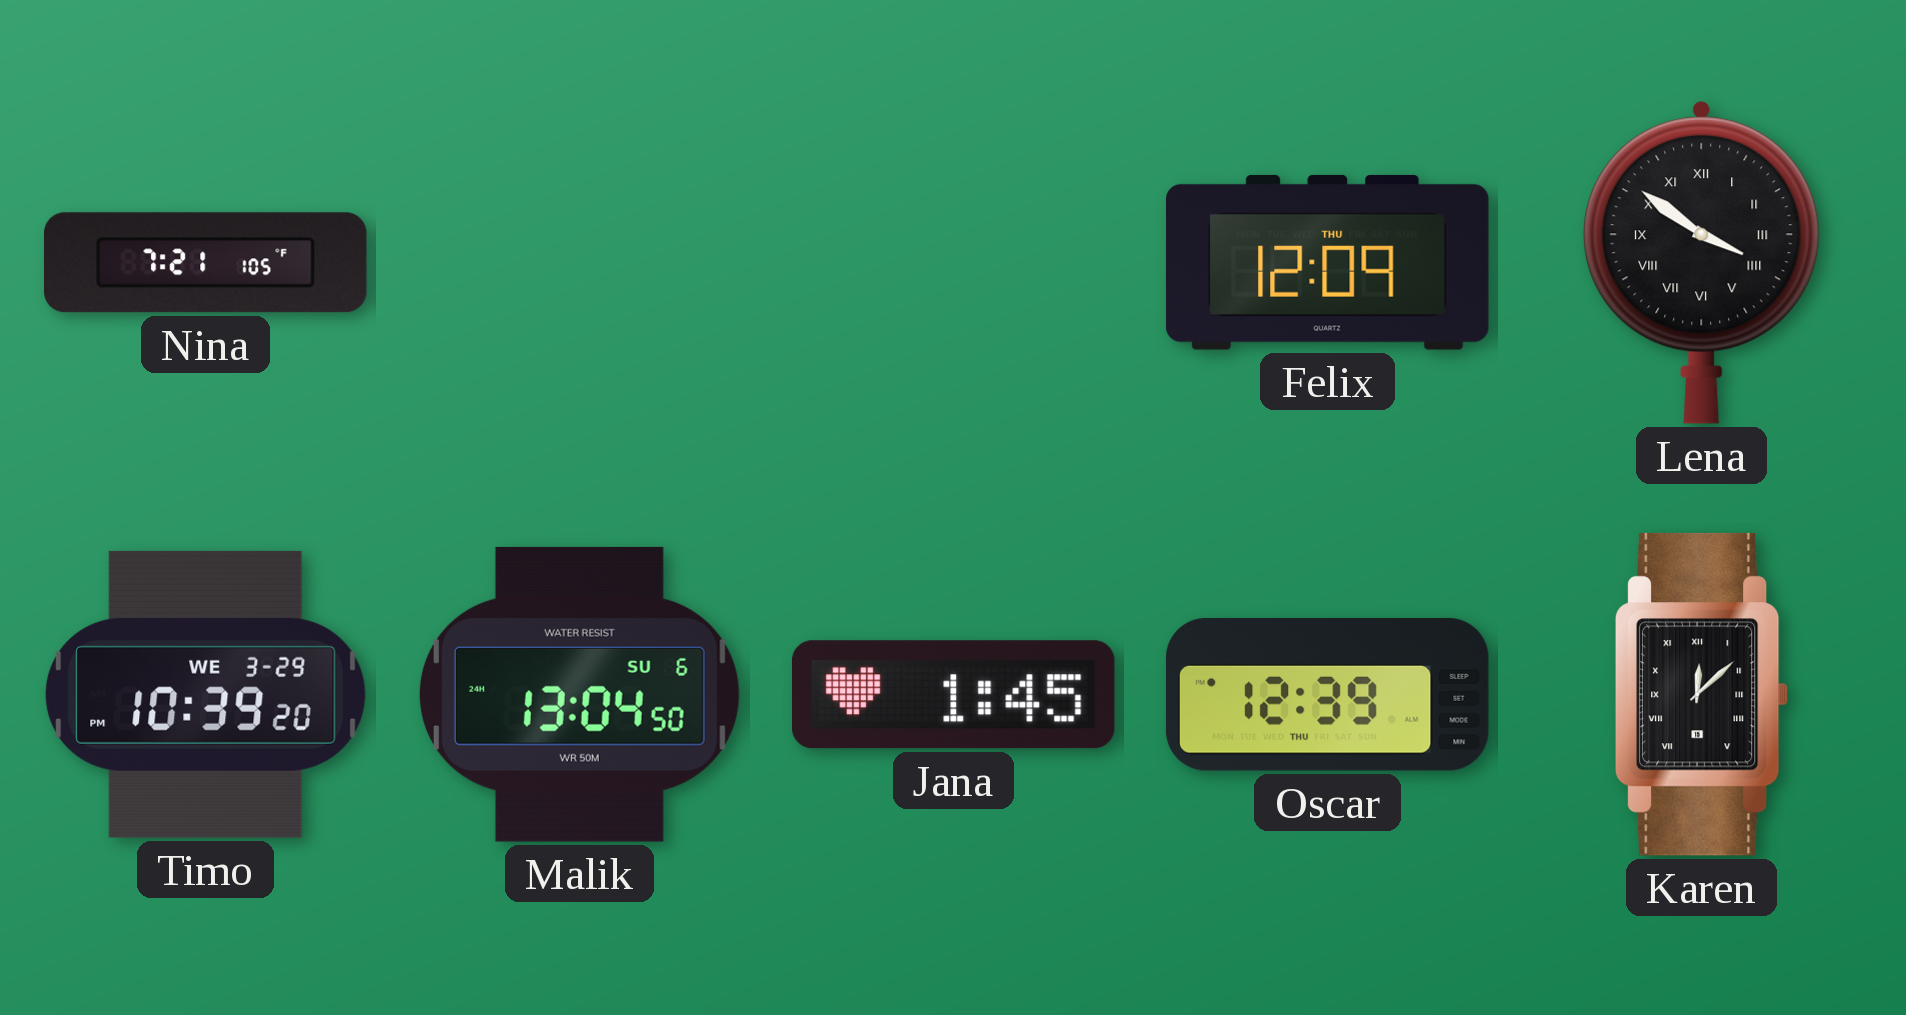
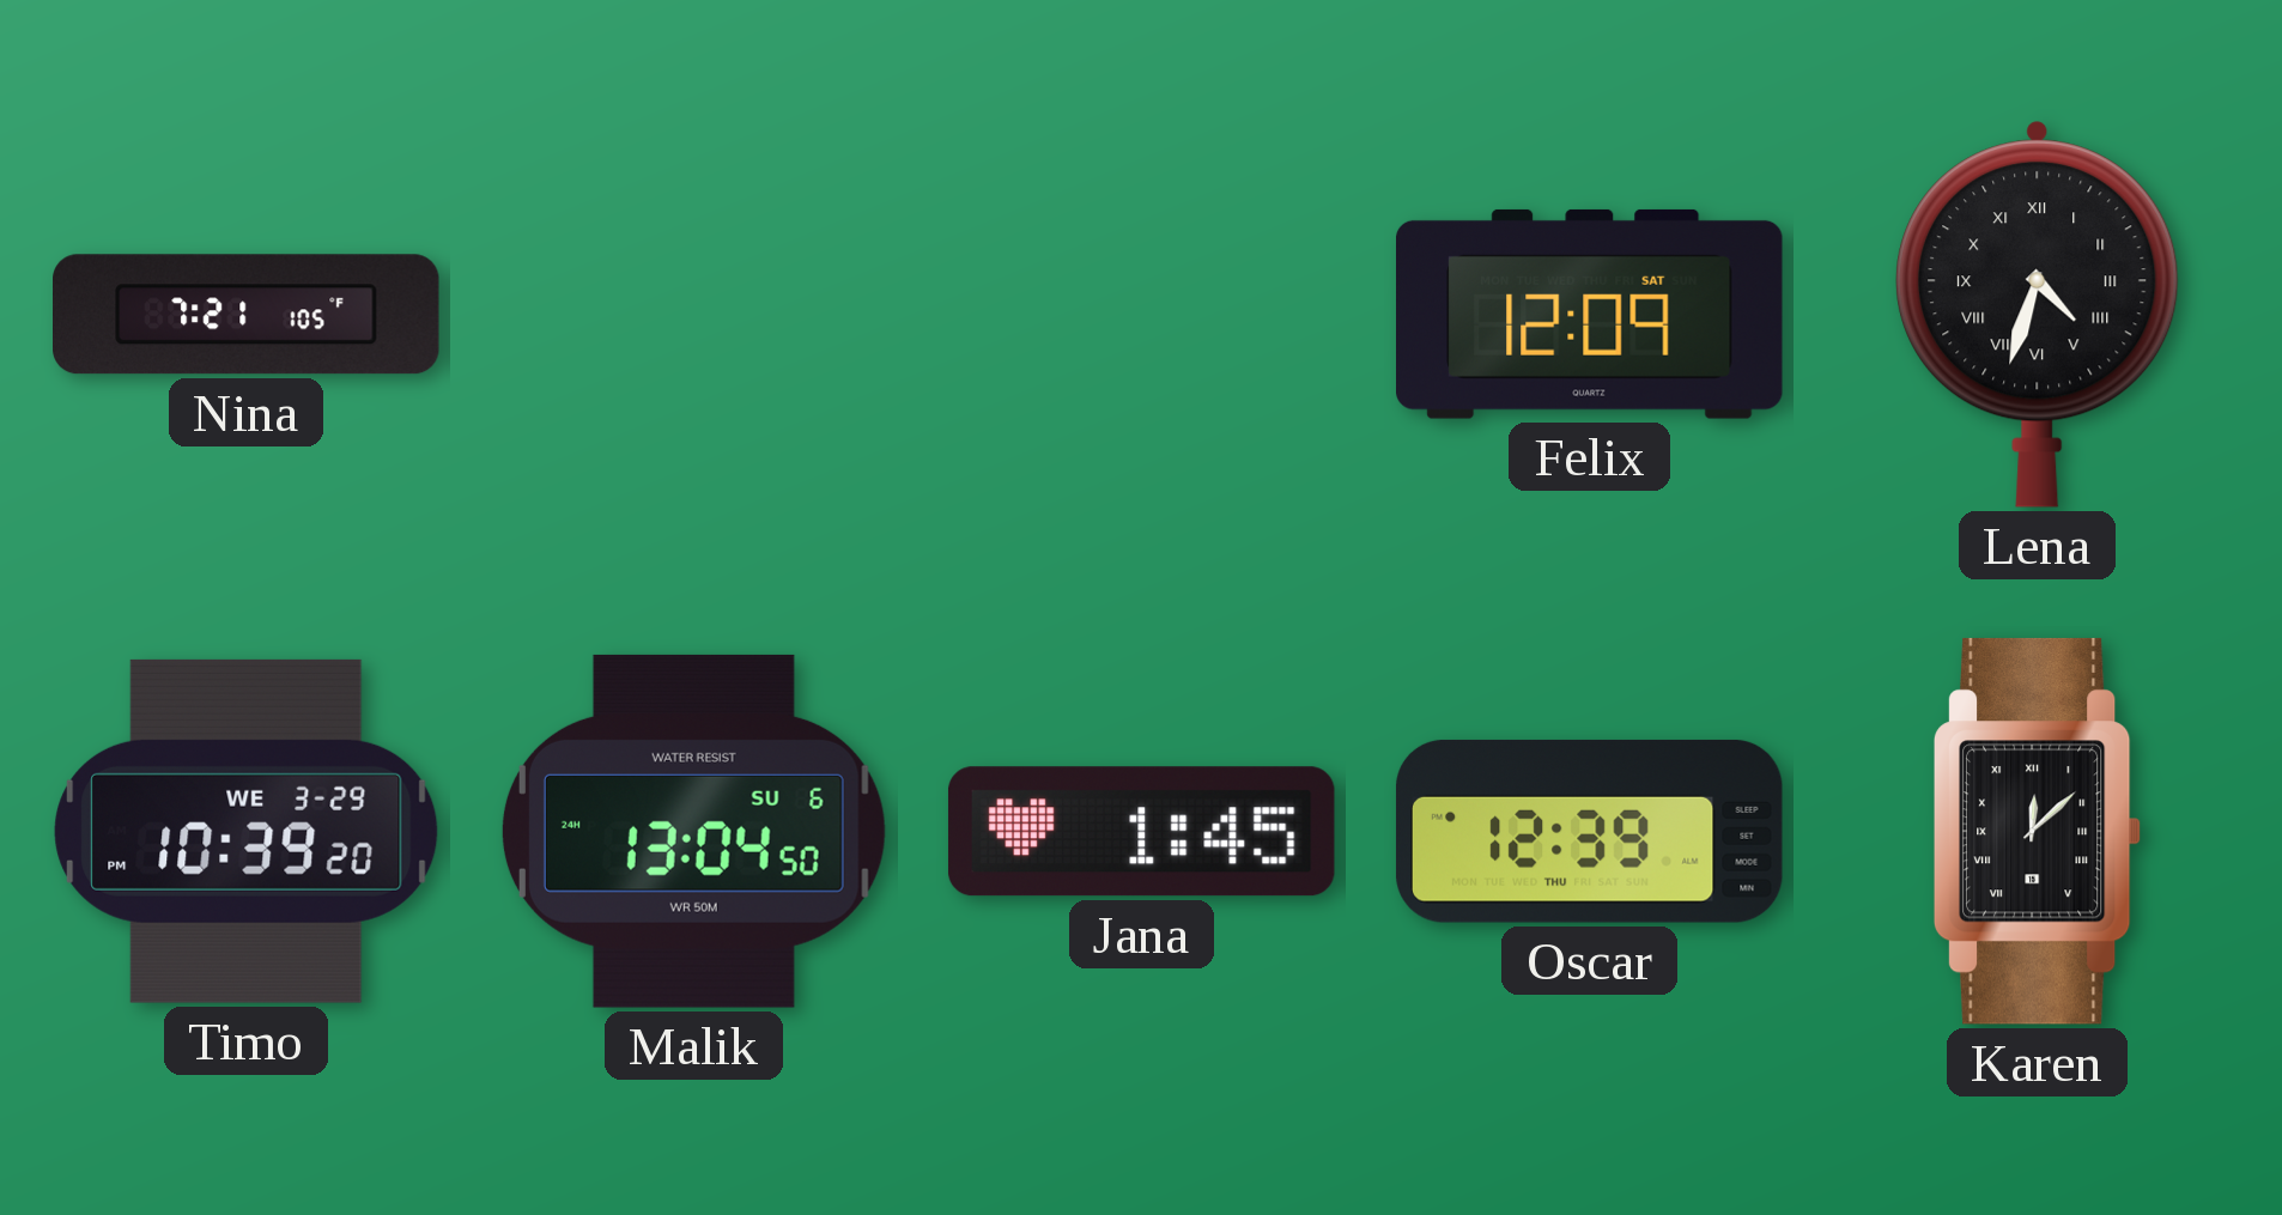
Felix date: THU -> SAT
Lena: 3:51 -> 4:33
